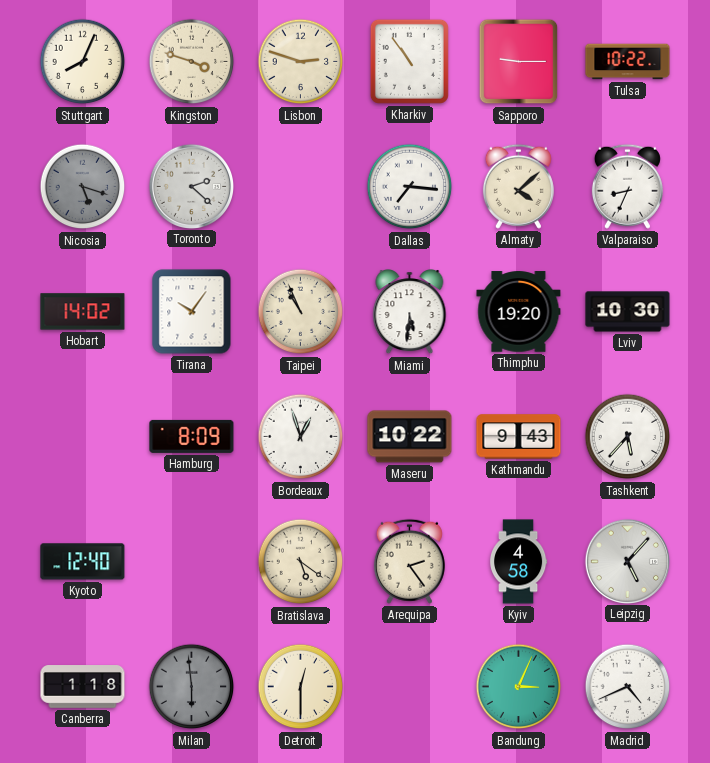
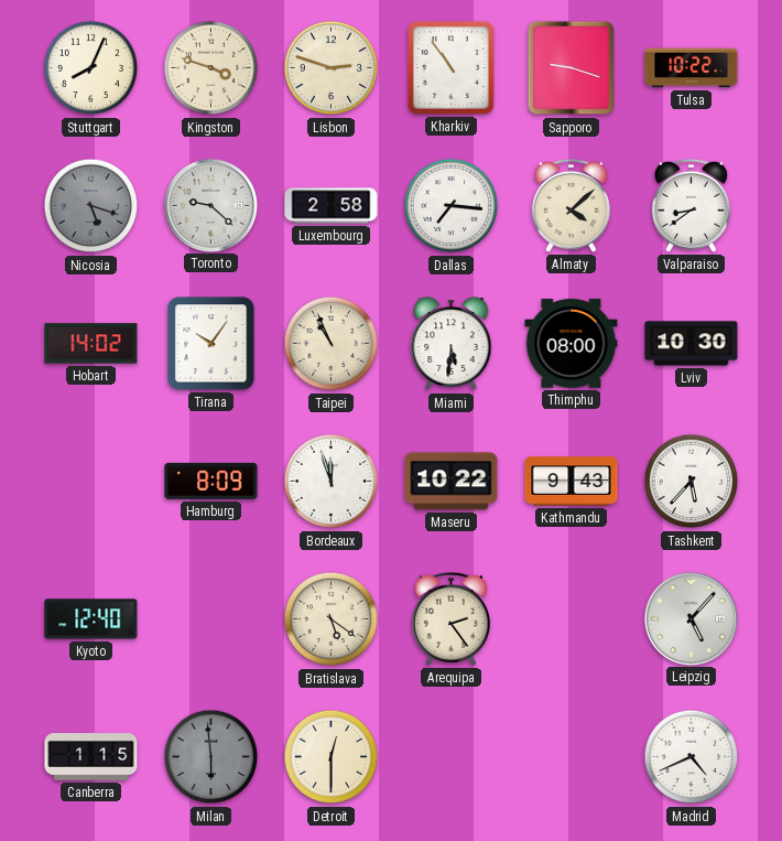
Sapporo: 9:15 -> 9:18
Toronto: 2:22 -> 9:22
Luxembourg: none -> 2:58
Valparaiso: 8:34 -> 8:39
Thimphu: 19:20 -> 08:00
Bordeaux: 12:57 -> 11:57
Kyiv: 4:58 -> none
Canberra: 1:18 -> 1:15
Bandung: 3:04 -> none
